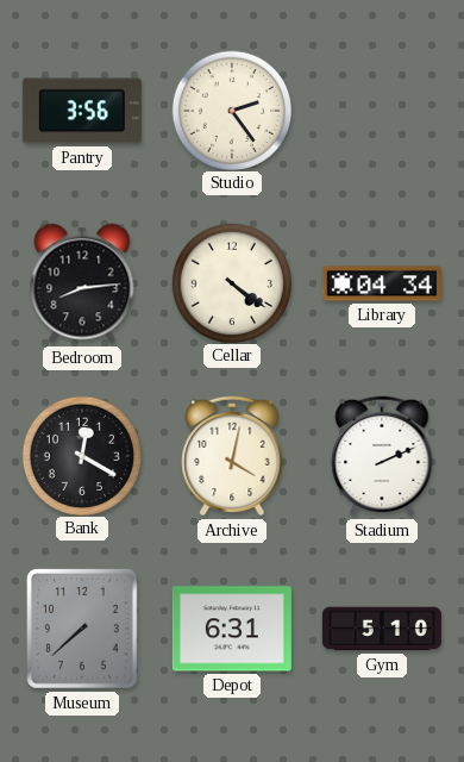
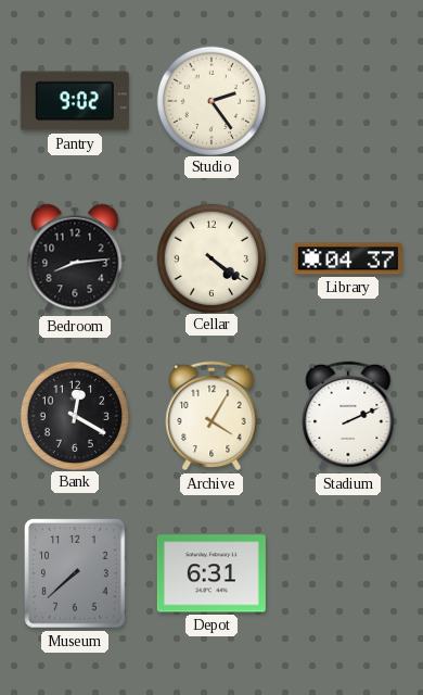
Pantry: 3:56 -> 9:02
Library: 04:34 -> 04:37
Archive: 4:02 -> 4:05
Gym: 5:10 -> none
